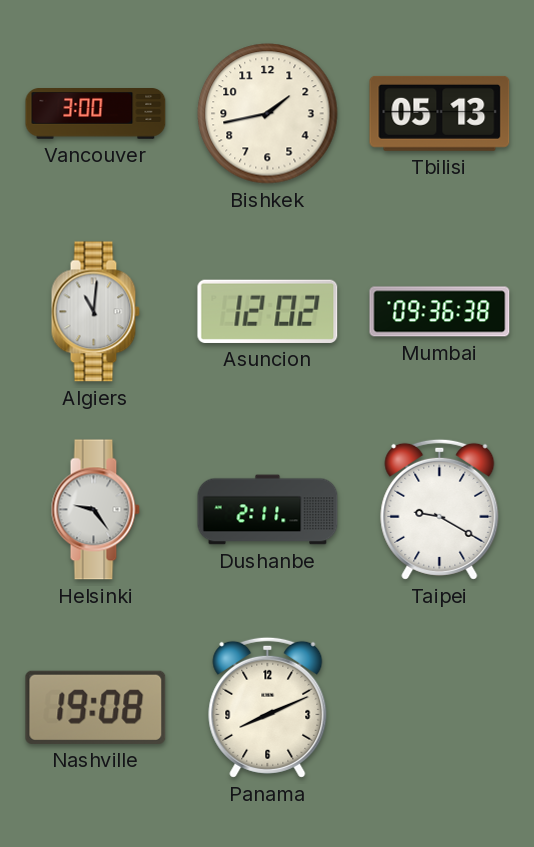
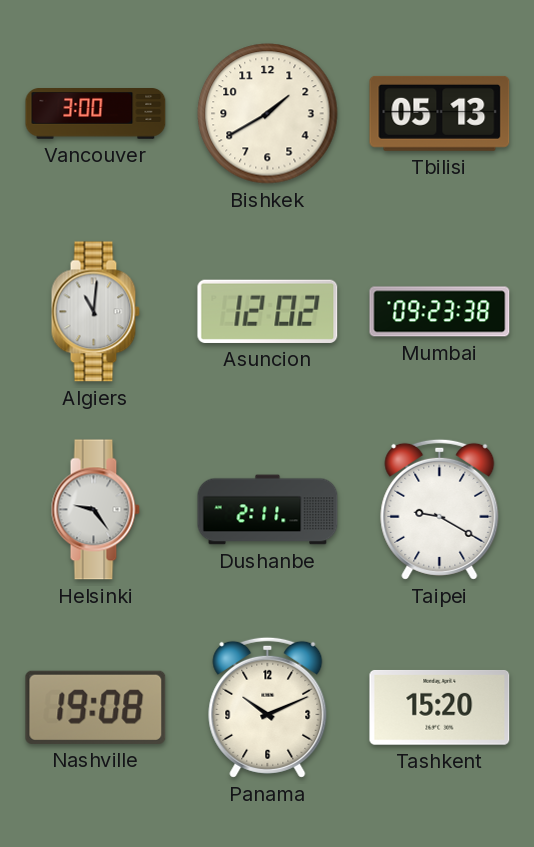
Bishkek: 1:43 -> 1:40
Mumbai: 09:36 -> 09:23
Panama: 8:11 -> 10:11
Tashkent: none -> 15:20
